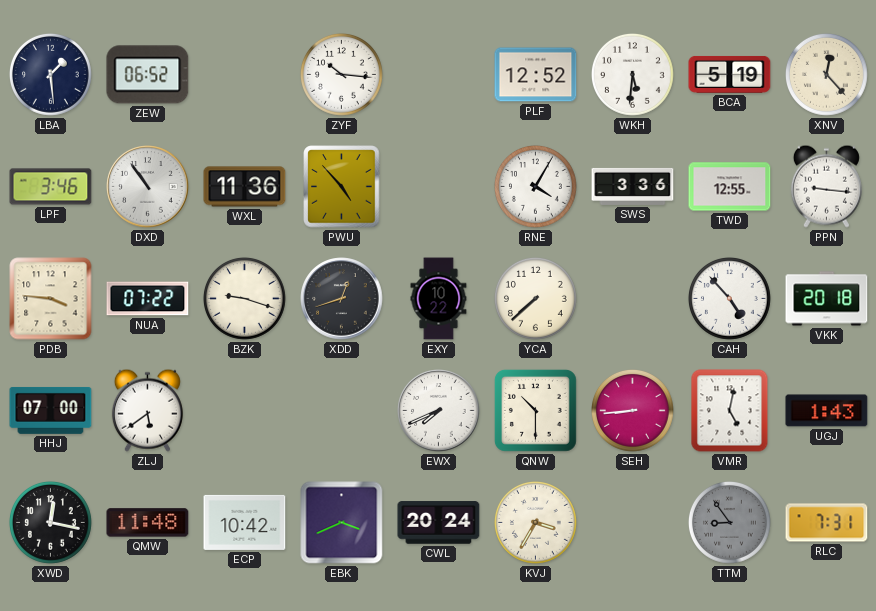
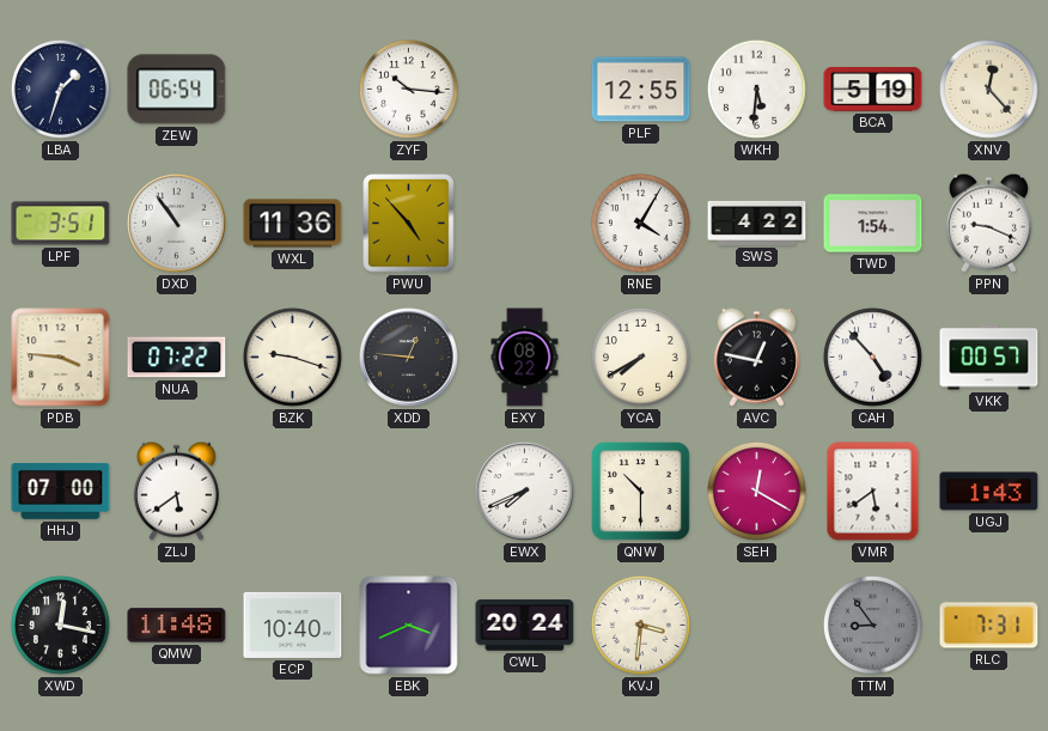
LBA: 1:29 -> 1:33
ZEW: 06:52 -> 06:54
PLF: 12:52 -> 12:55
LPF: 3:46 -> 3:51
SWS: 3:36 -> 4:22
TWD: 12:55 -> 1:54
PPN: 9:16 -> 9:19
XDD: 12:42 -> 12:46
EXY: 10:22 -> 08:22
YCA: 7:38 -> 7:40
AVC: none -> 12:47
VKK: 20:18 -> 00:57
SEH: 8:44 -> 12:20
VMR: 5:02 -> 5:39
ECP: 10:42 -> 10:40
KVJ: 3:35 -> 3:31
